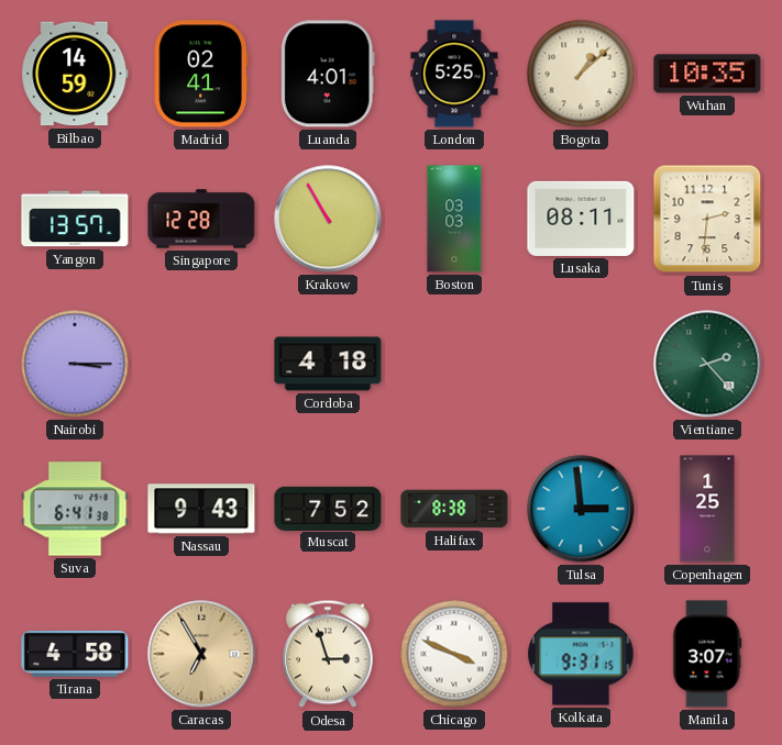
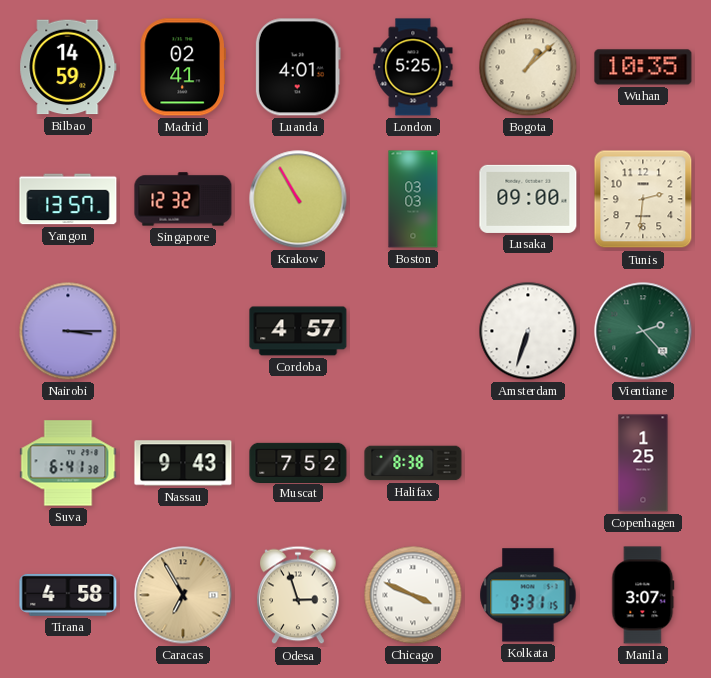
Singapore: 12:28 -> 12:32
Lusaka: 08:11 -> 09:00
Cordoba: 4:18 -> 4:57
Amsterdam: none -> 6:33
Tulsa: 2:59 -> none
